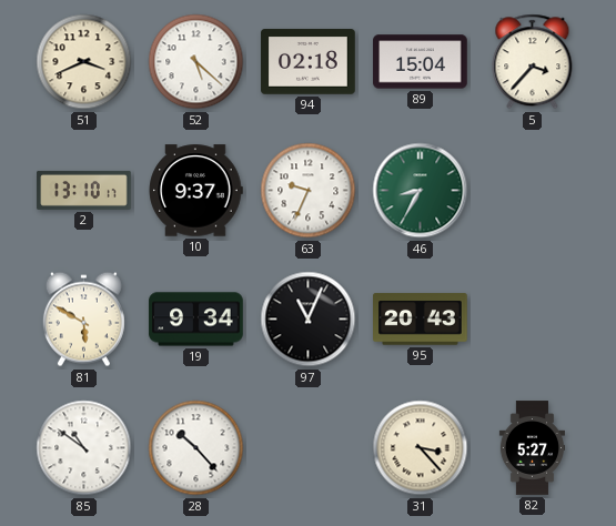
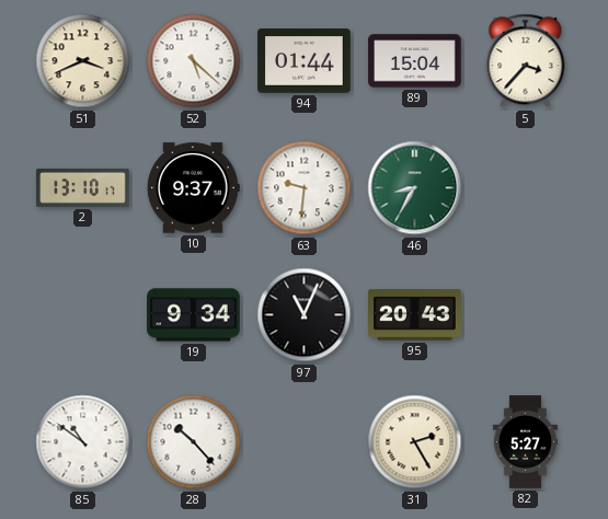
94: 02:18 -> 01:44
63: 9:34 -> 9:31
81: 5:50 -> none
31: 3:23 -> 2:25
